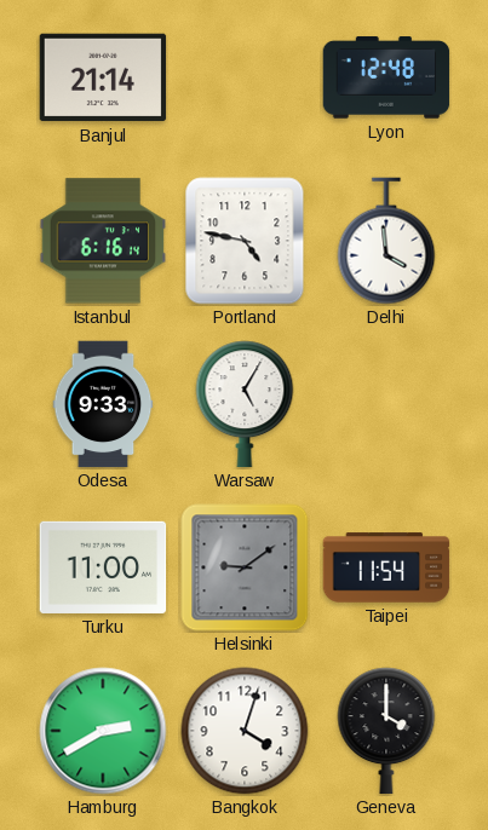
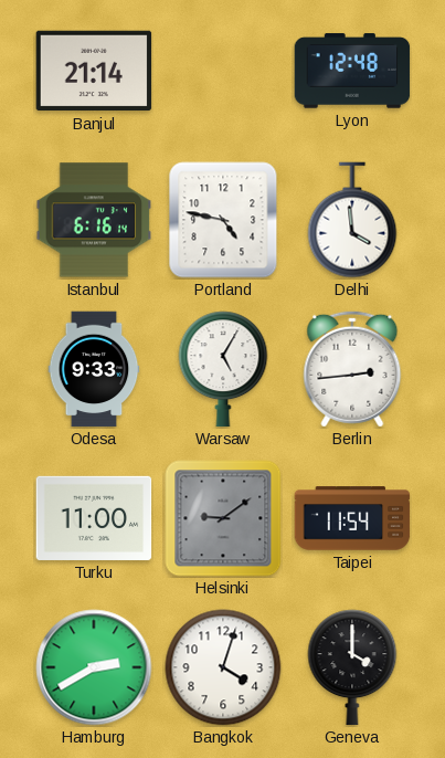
Berlin: none -> 2:44
